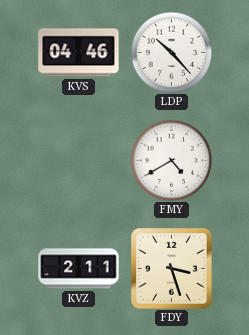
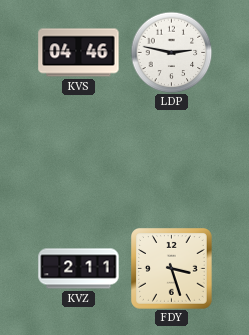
LDP: 10:23 -> 2:47
FMY: 4:40 -> none
